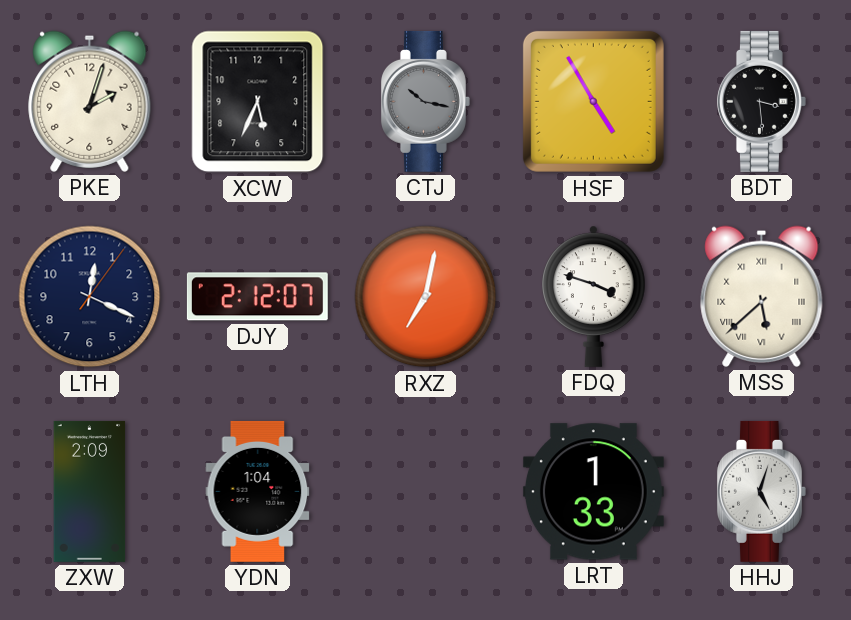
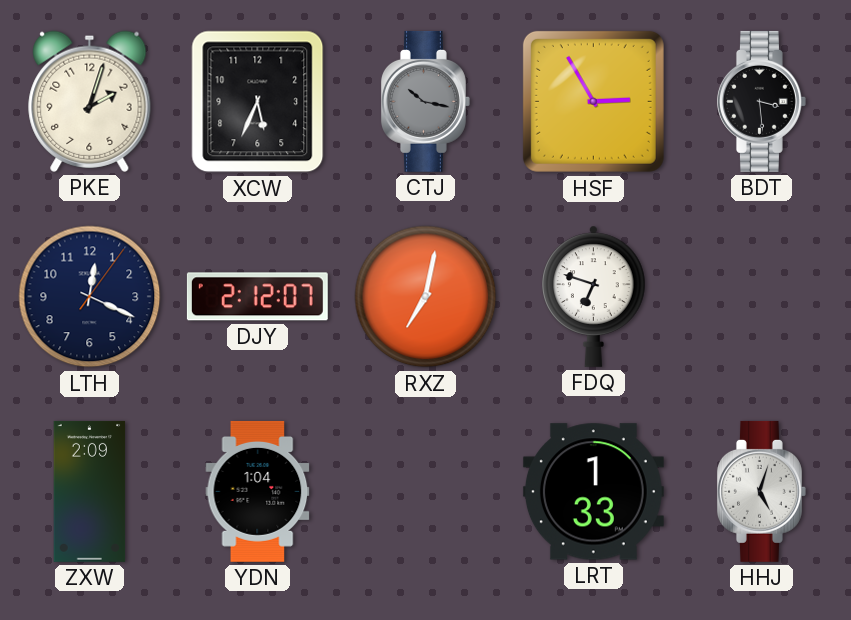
HSF: 4:55 -> 2:55
FDQ: 3:48 -> 6:48
MSS: 5:38 -> none
